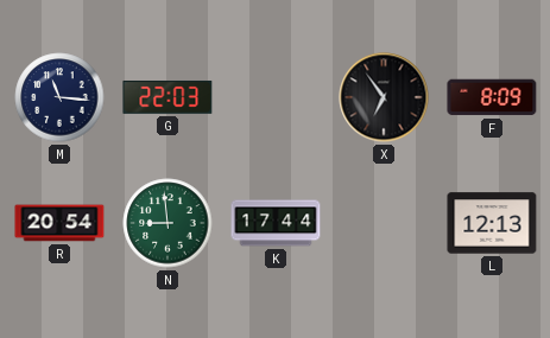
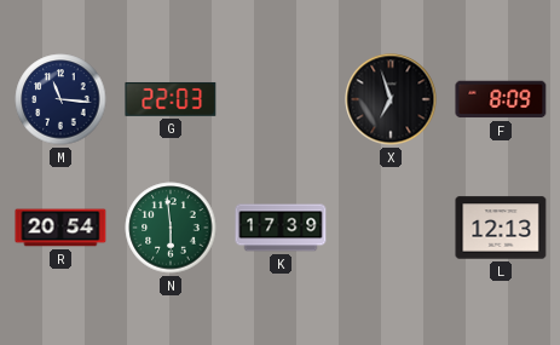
X: 6:54 -> 6:57
N: 8:59 -> 5:59
K: 17:44 -> 17:39
